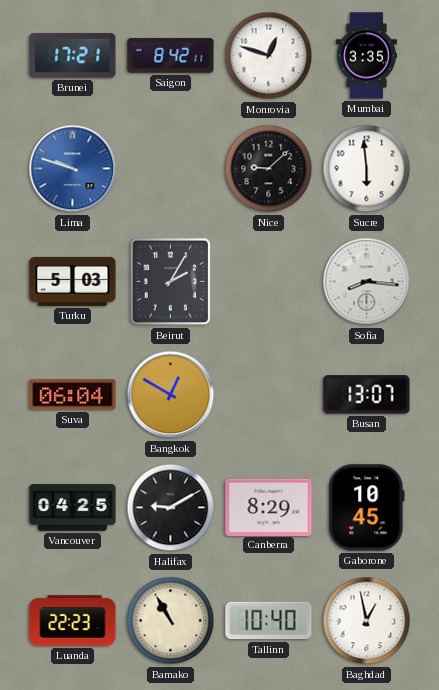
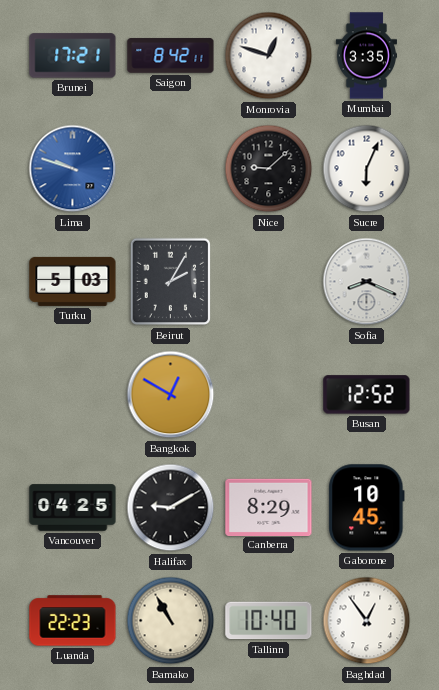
Sucre: 5:59 -> 6:04
Sofia: 8:16 -> 8:19
Suva: 06:04 -> none
Busan: 13:07 -> 12:52
Baghdad: 12:58 -> 12:54
